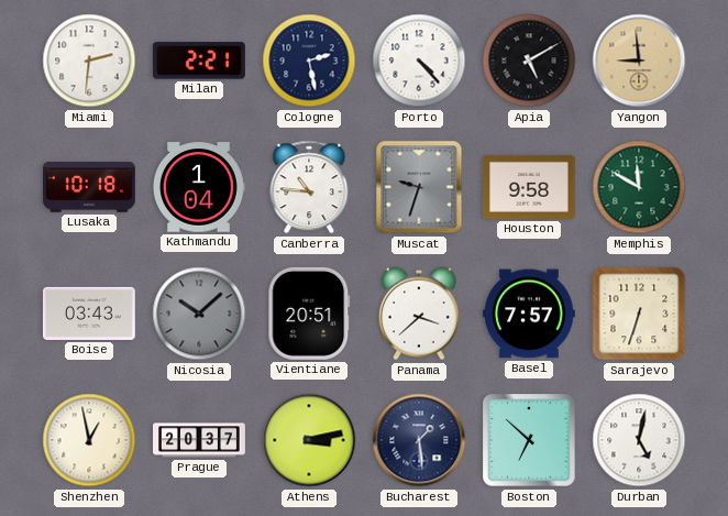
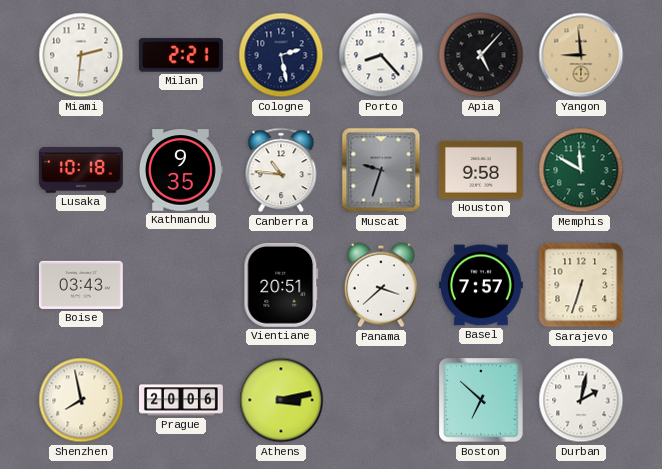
Porto: 4:23 -> 8:23
Apia: 5:10 -> 5:07
Kathmandu: 1:04 -> 9:35
Nicosia: 10:08 -> none
Shenzhen: 12:58 -> 7:58
Prague: 20:37 -> 20:06
Bucharest: 1:29 -> none
Durban: 5:02 -> 2:02
